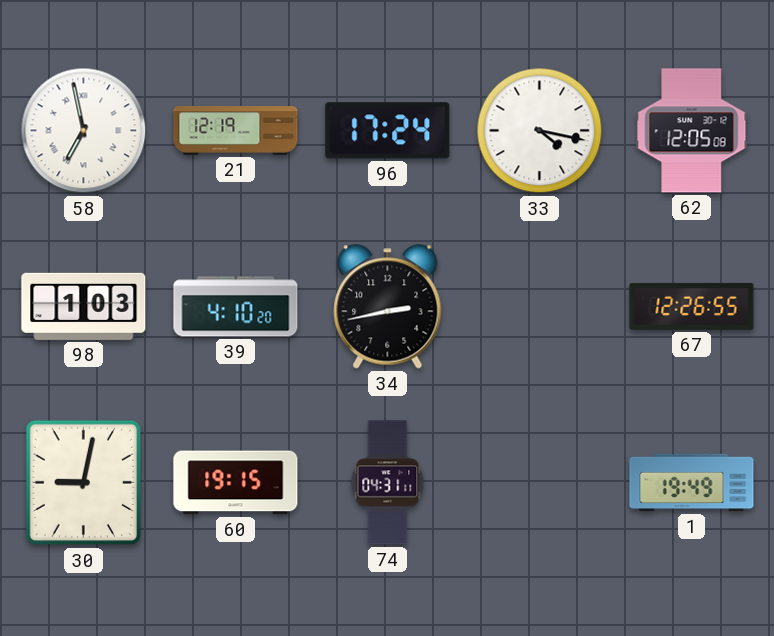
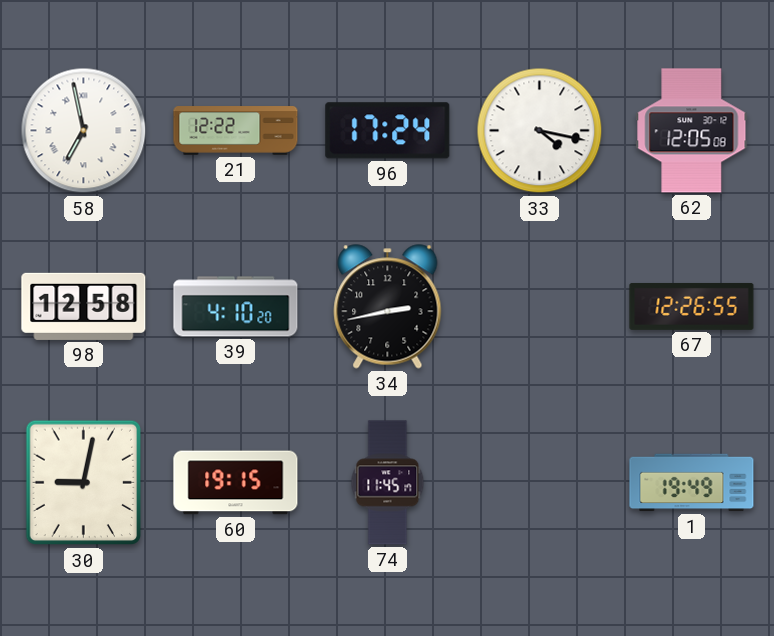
21: 12:19 -> 12:22
98: 1:03 -> 12:58
74: 04:31 -> 11:45
